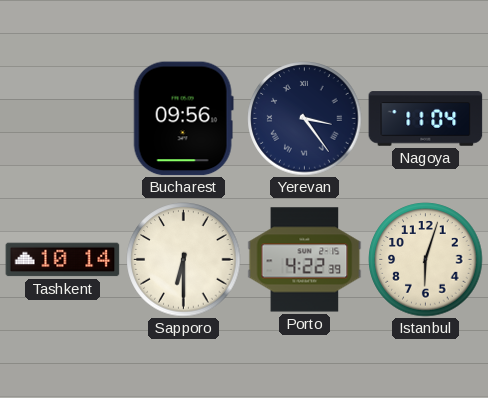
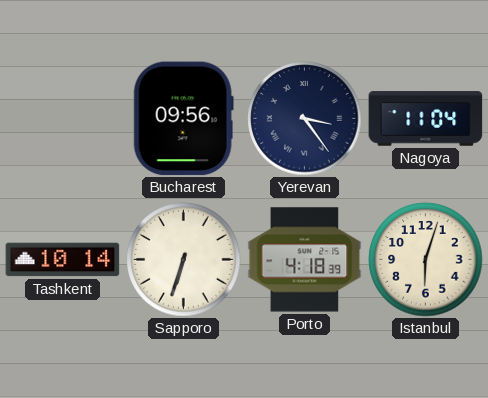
Sapporo: 6:30 -> 6:33
Porto: 4:22 -> 4:18
